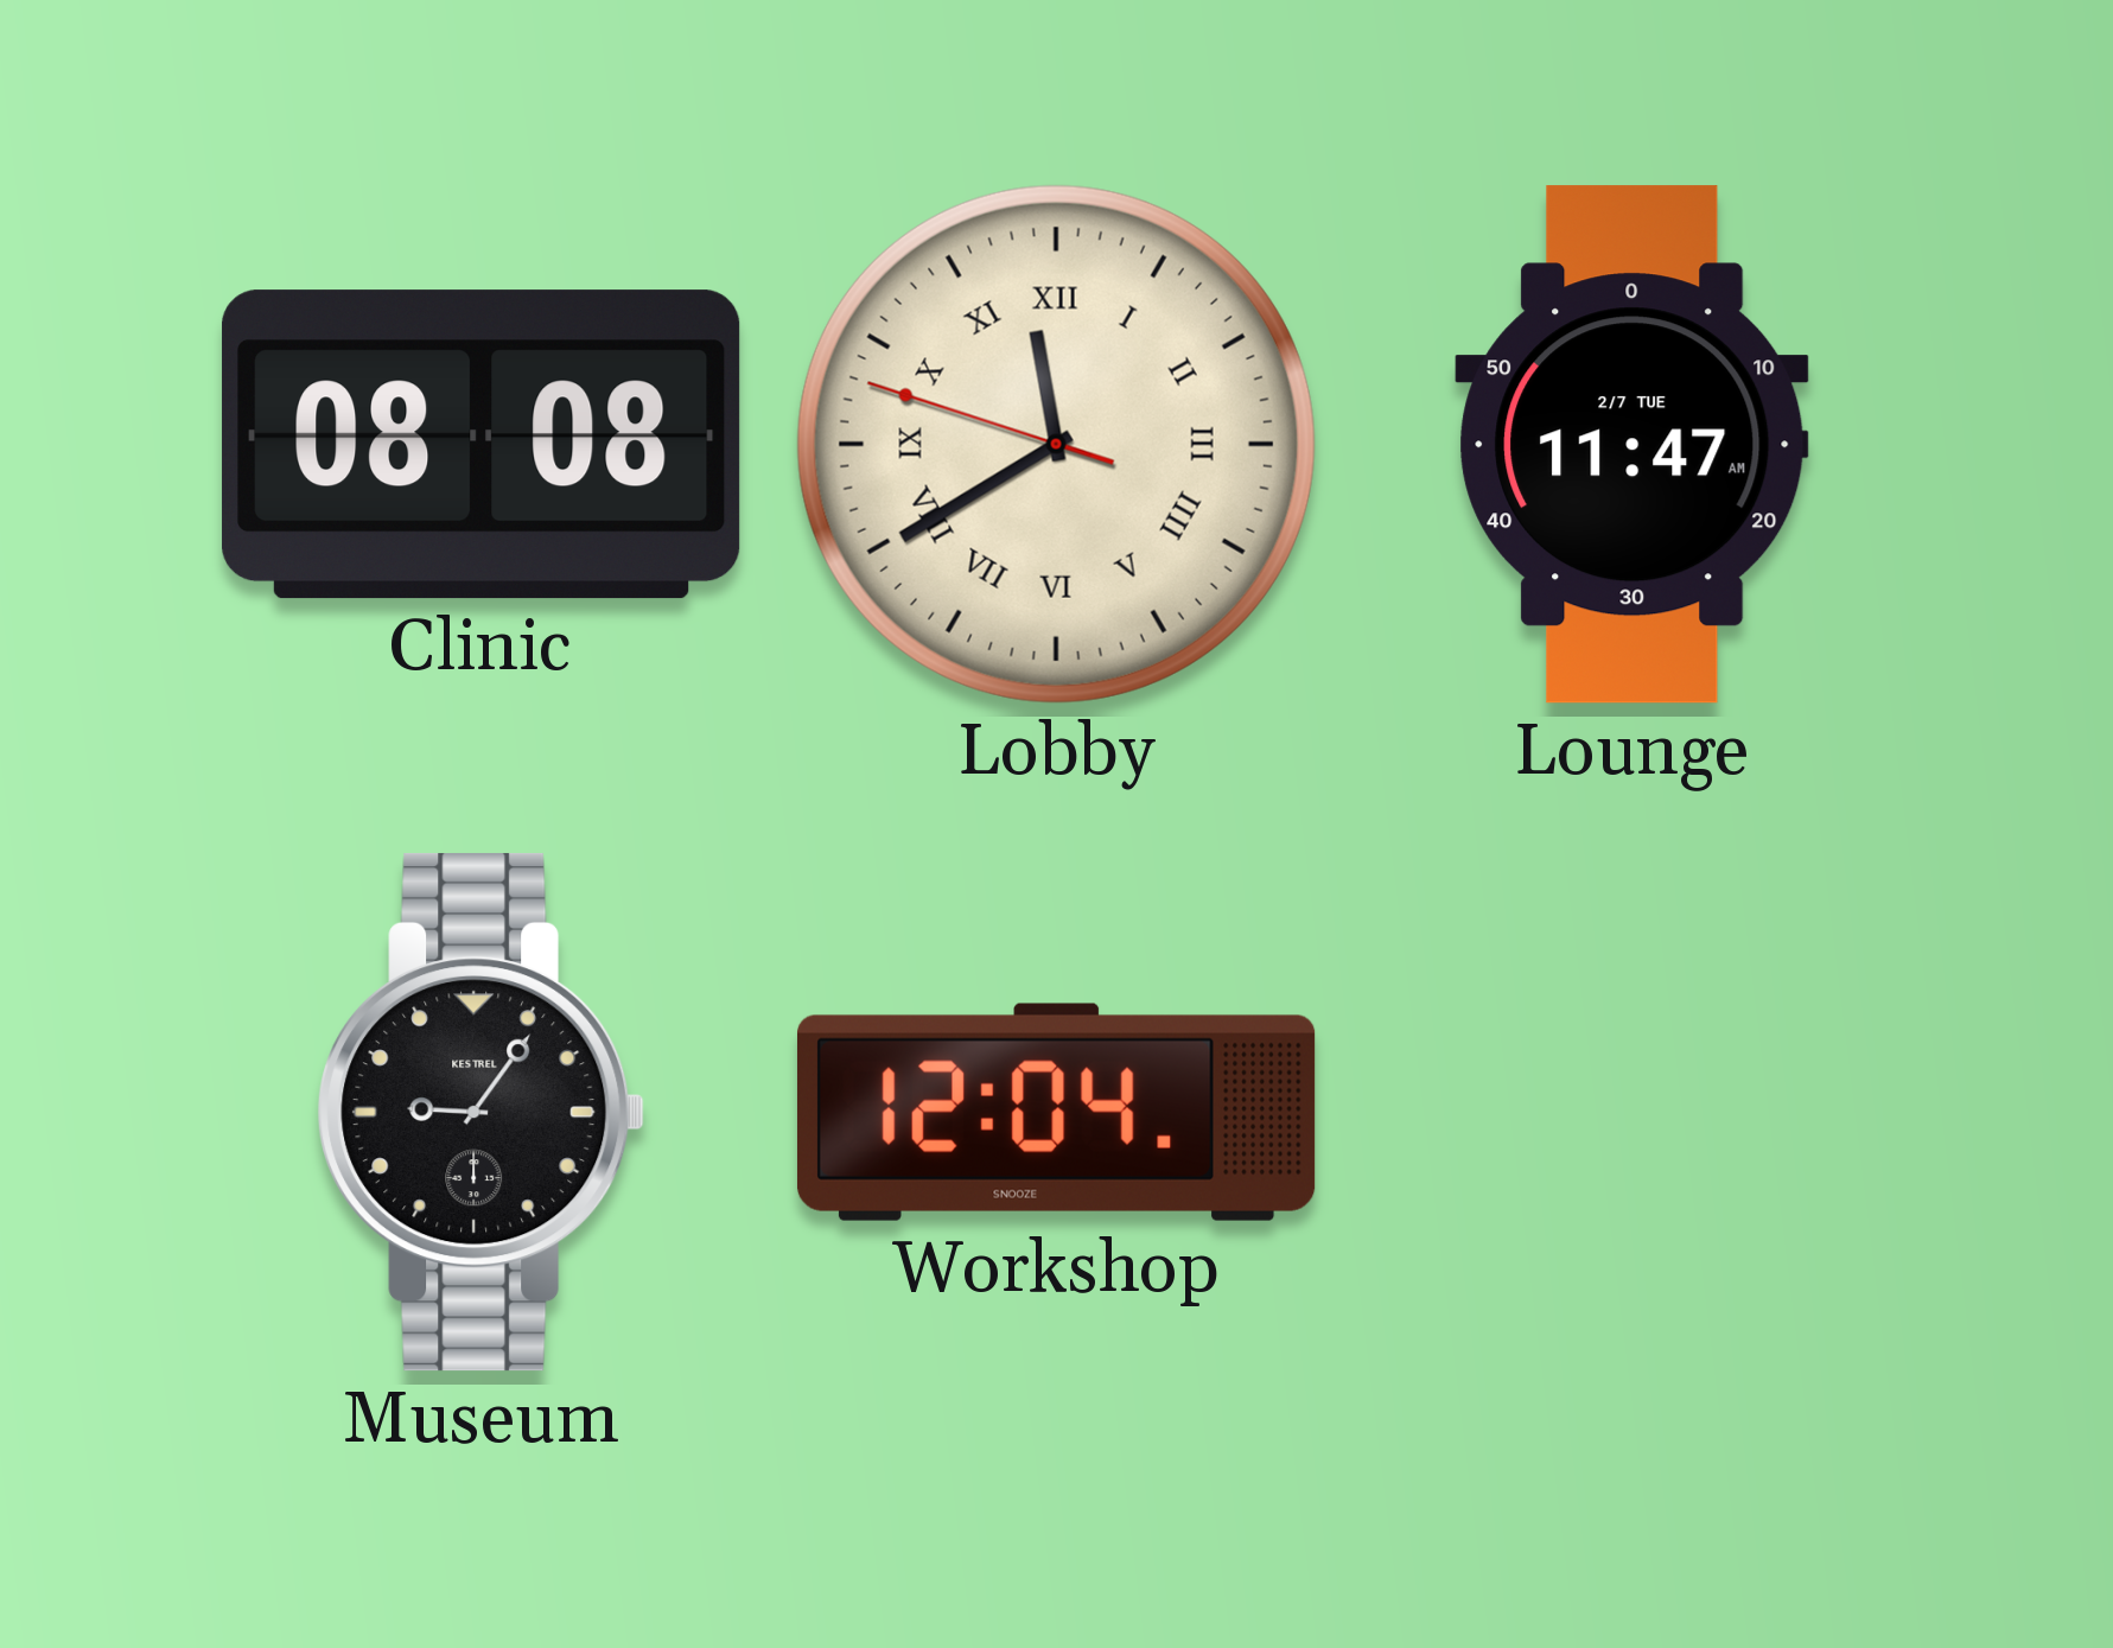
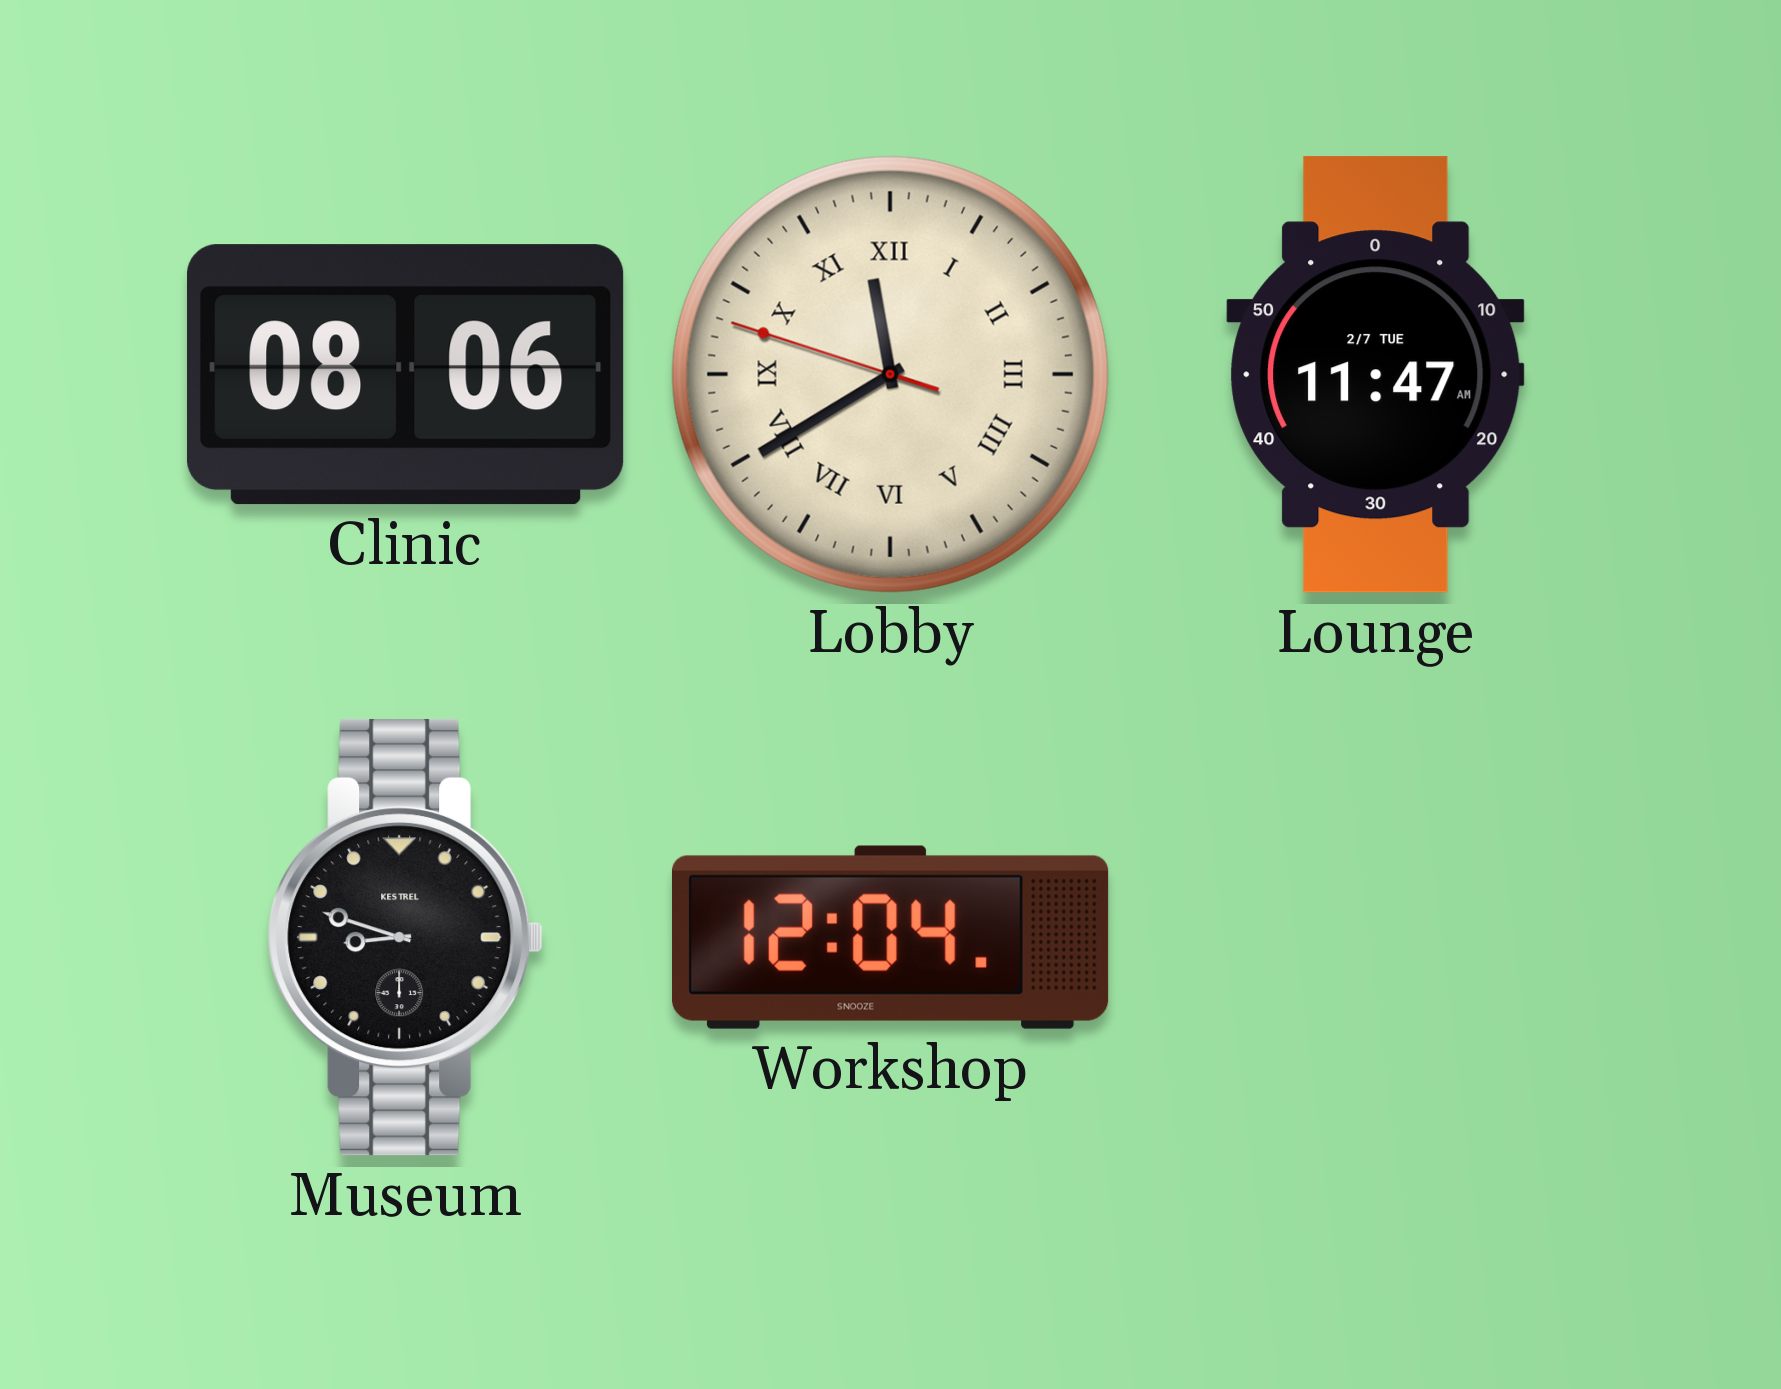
Clinic: 08:08 -> 08:06
Museum: 9:06 -> 8:48
